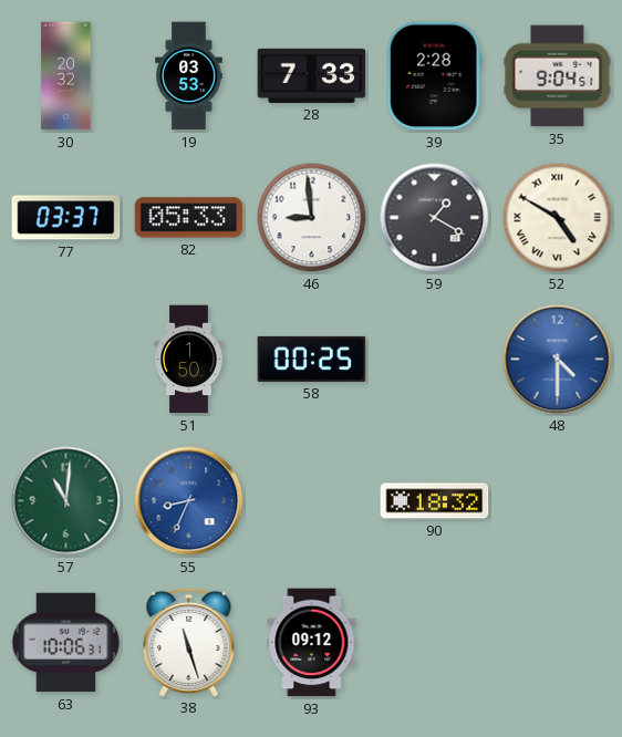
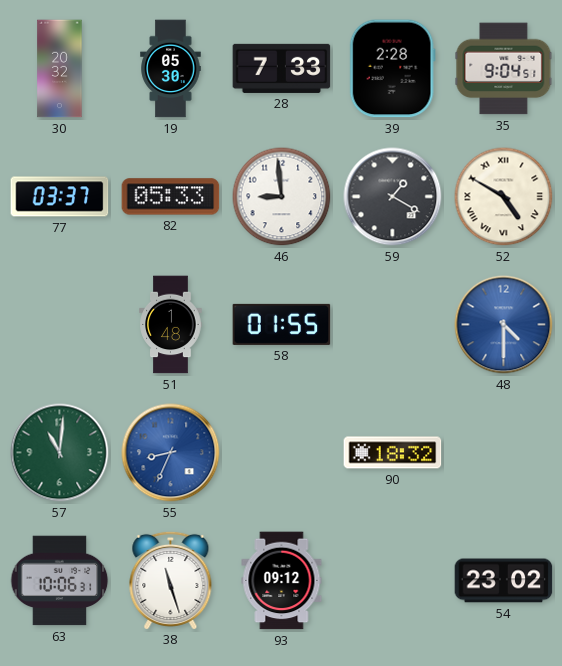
19: 03:53 -> 05:30
51: 1:50 -> 1:48
58: 00:25 -> 01:55
54: none -> 23:02
